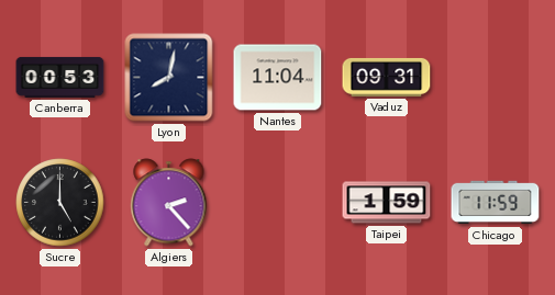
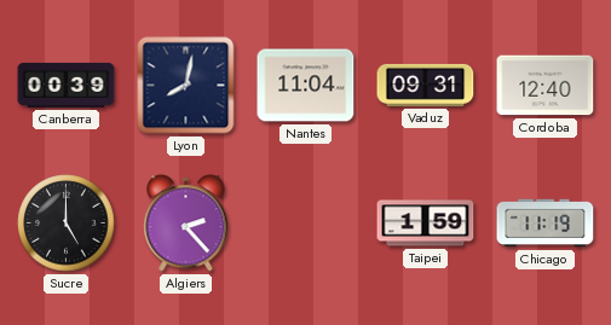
Canberra: 00:53 -> 00:39
Cordoba: none -> 12:40
Chicago: 11:59 -> 11:19
